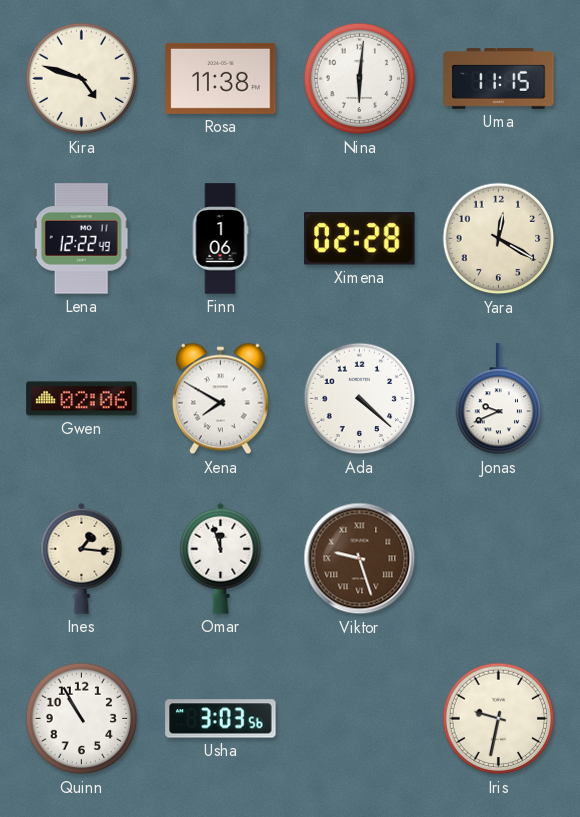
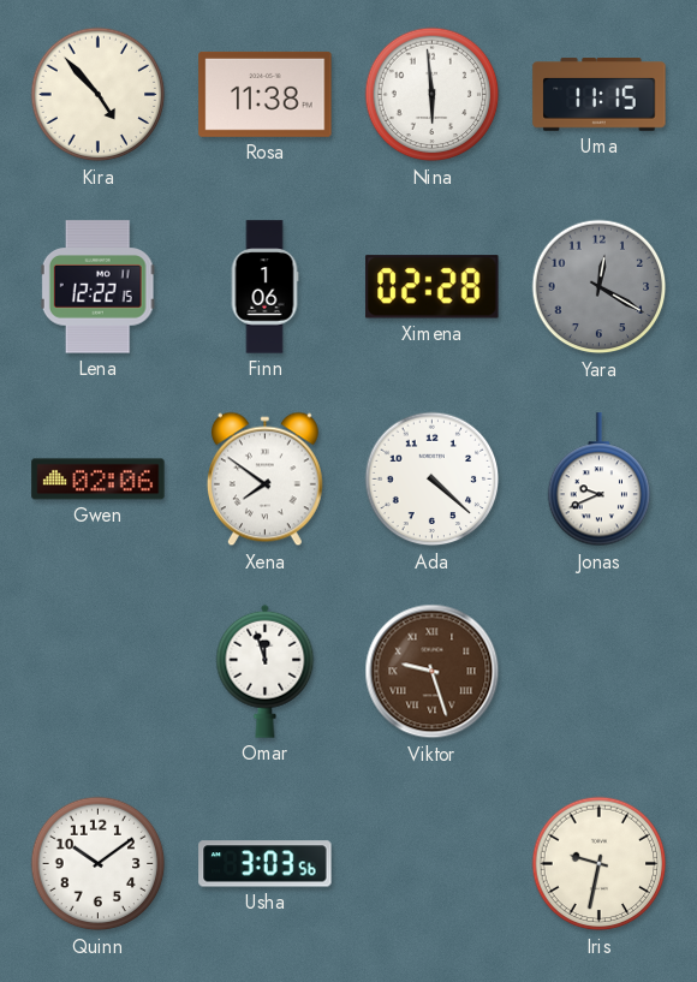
Kira: 4:48 -> 4:53
Nina: 6:01 -> 5:59
Lena: 12:22:49 -> 12:22:15
Yara dial: cream -> grey
Xena: 7:50 -> 7:51
Ines: 1:16 -> none
Quinn: 10:55 -> 10:09
